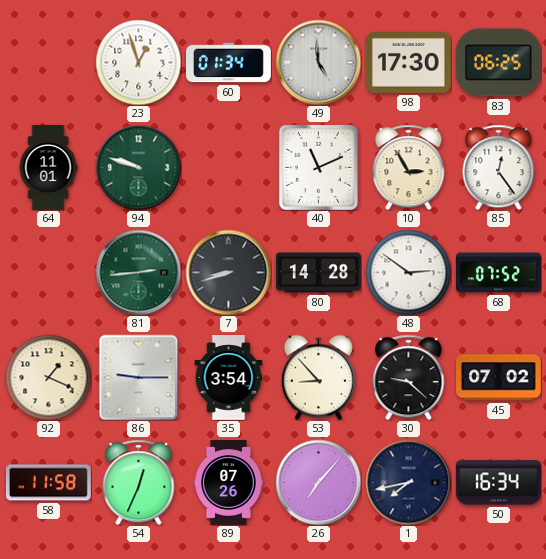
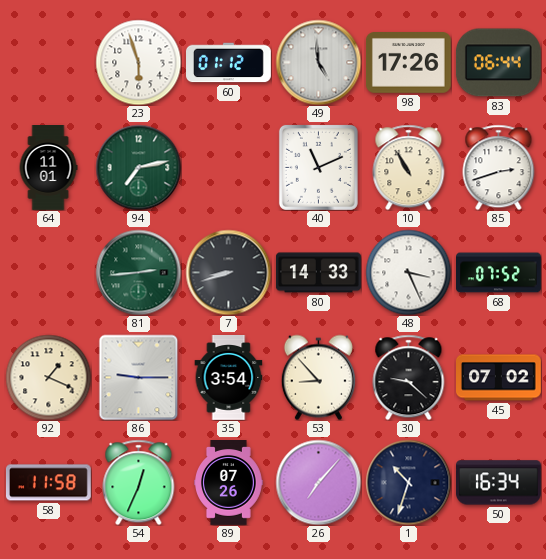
23: 12:57 -> 5:57
60: 01:34 -> 01:12
98: 17:30 -> 17:26
83: 06:25 -> 06:44
94: 9:48 -> 7:13
10: 2:55 -> 10:55
85: 12:24 -> 2:42
80: 14:28 -> 14:33
48: 2:51 -> 3:26
1: 7:43 -> 10:33
